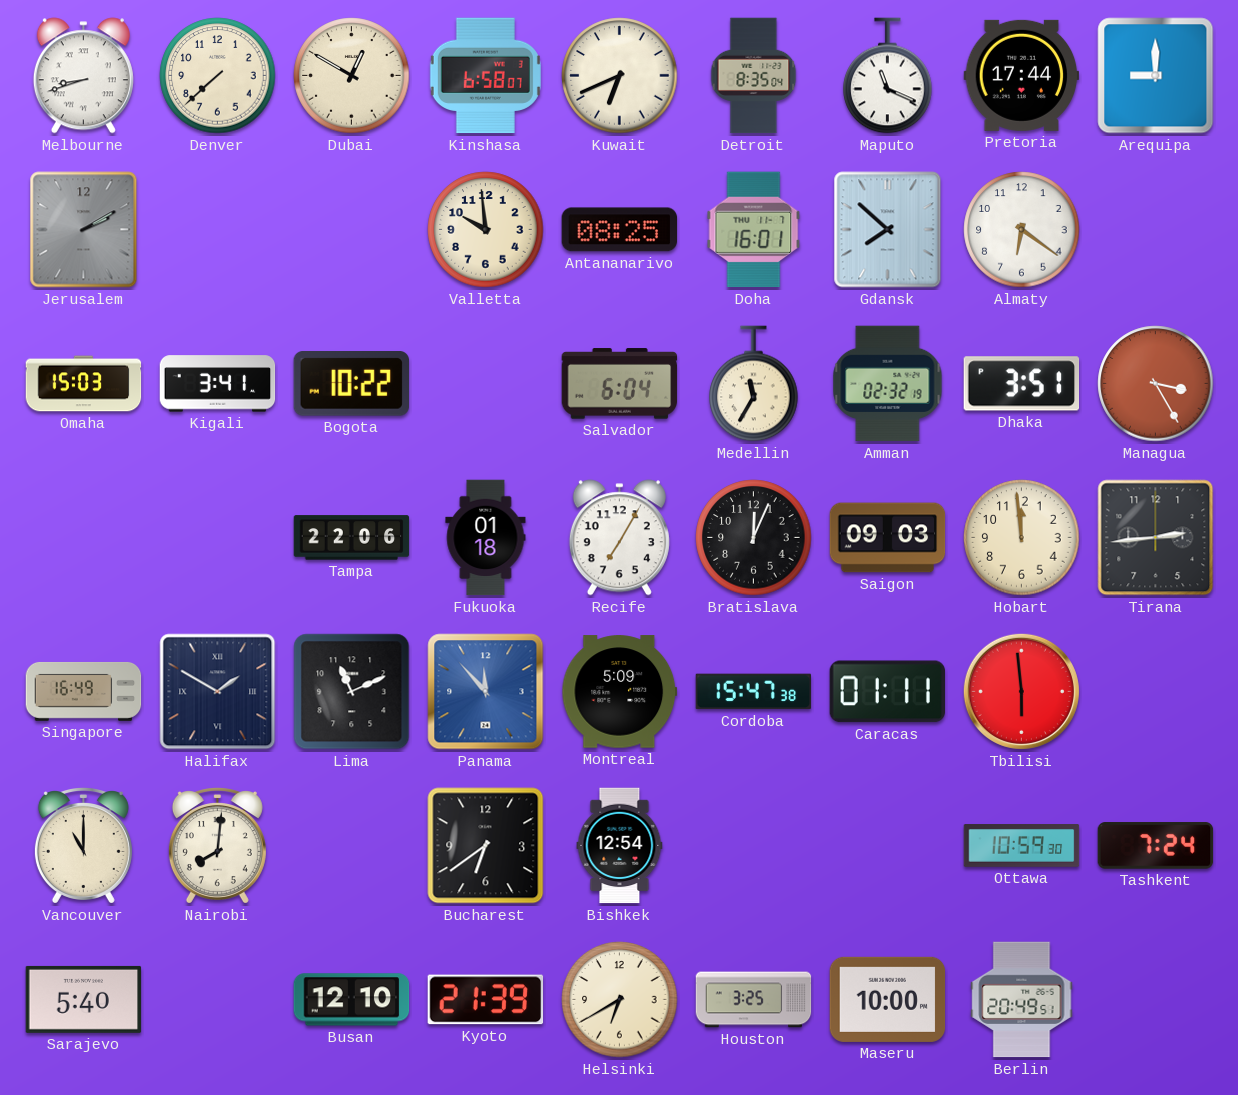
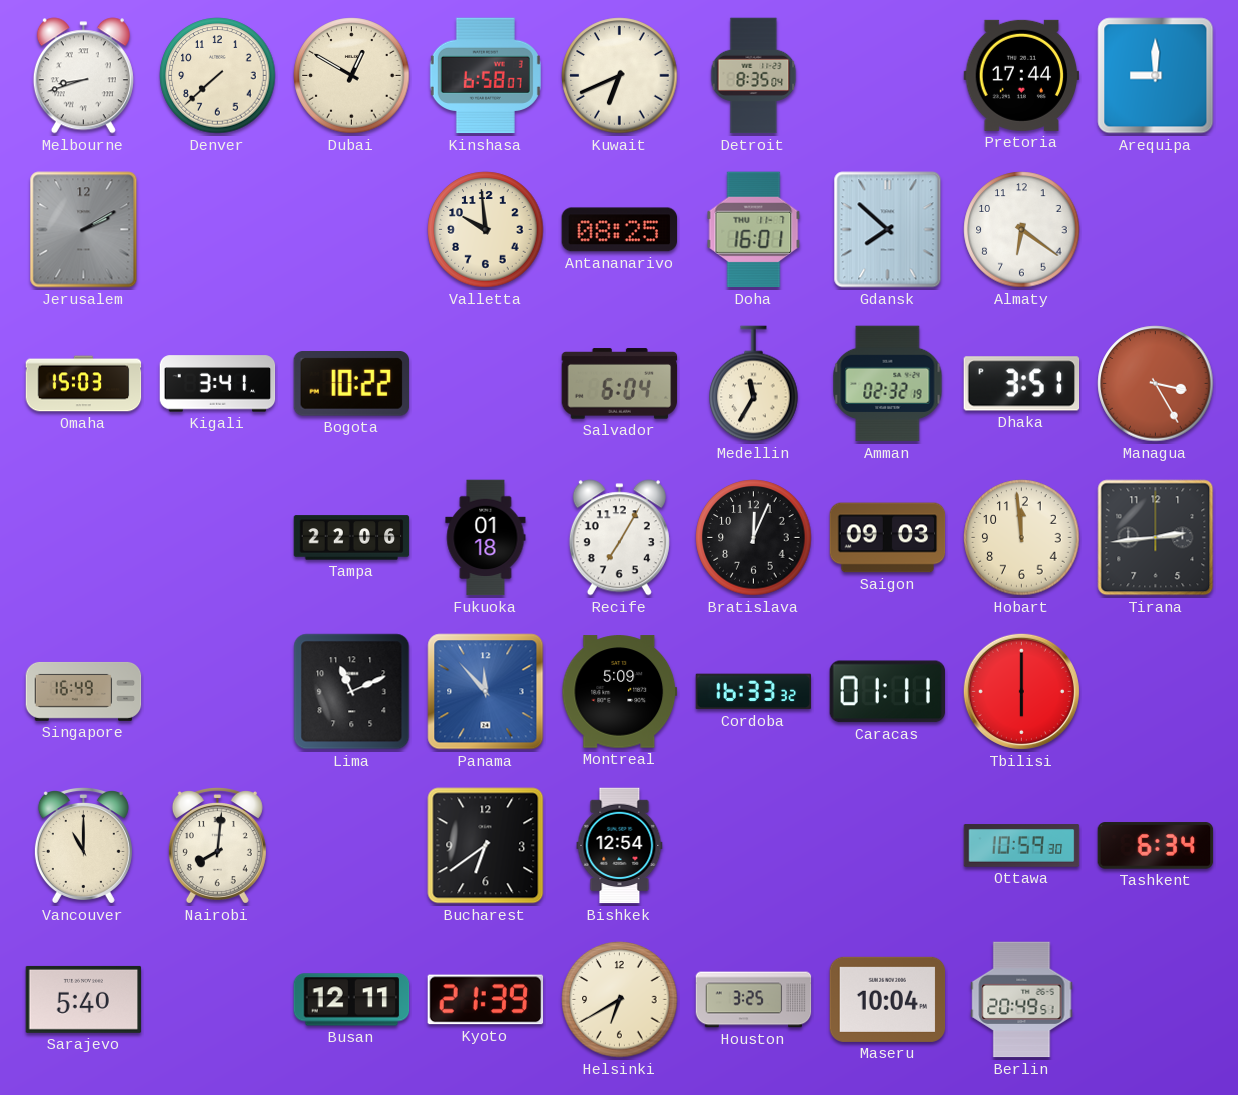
Maputo: 11:19 -> none
Halifax: 1:50 -> none
Cordoba: 15:47 -> 16:33
Tbilisi: 5:59 -> 6:00
Tashkent: 7:24 -> 6:34
Busan: 12:10 -> 12:11
Maseru: 10:00 -> 10:04
